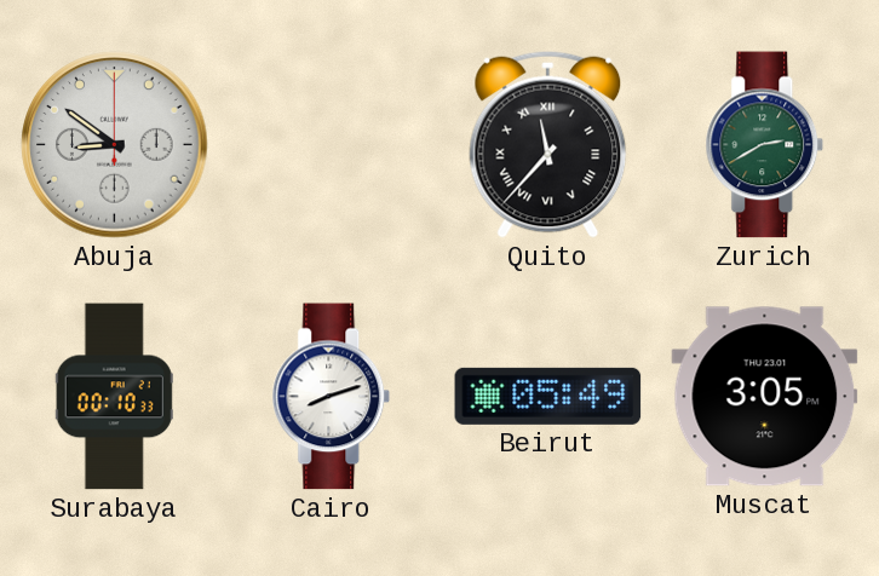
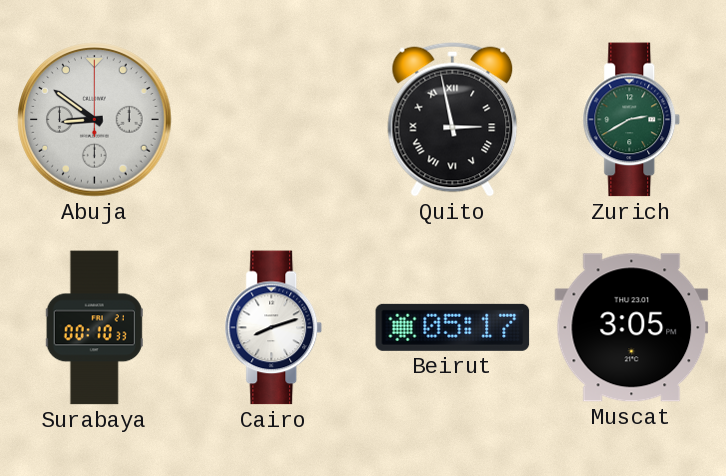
Quito: 11:37 -> 2:58
Beirut: 05:49 -> 05:17
